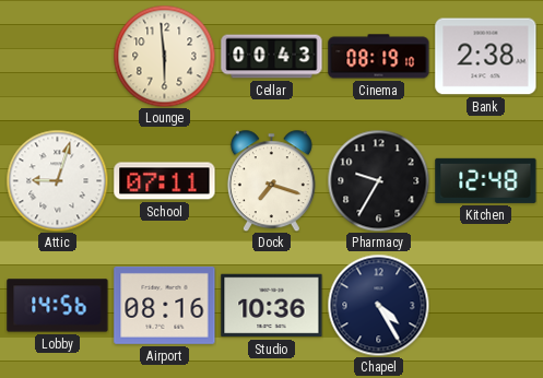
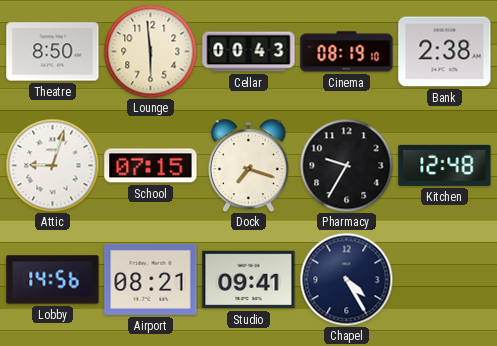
Theatre: none -> 8:50
School: 07:11 -> 07:15
Airport: 08:16 -> 08:21
Studio: 10:36 -> 09:41
